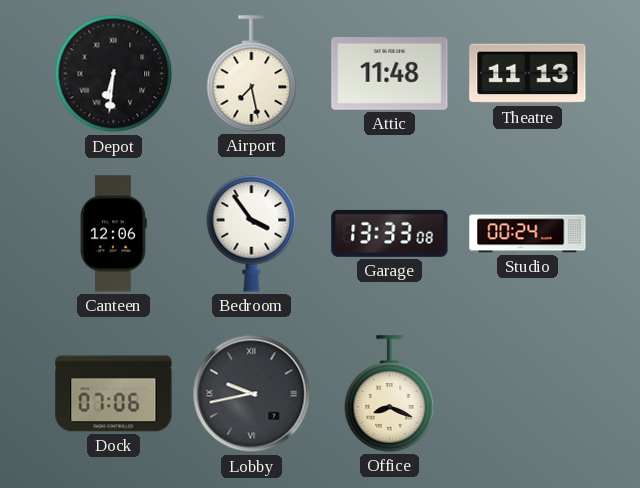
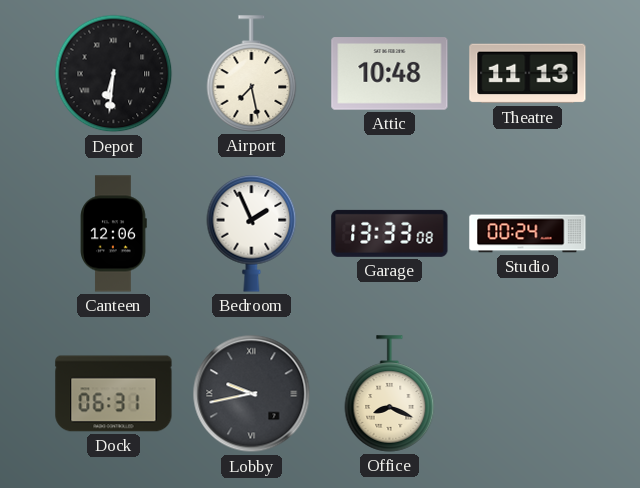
Attic: 11:48 -> 10:48
Bedroom: 3:54 -> 1:56
Dock: 07:06 -> 06:31
